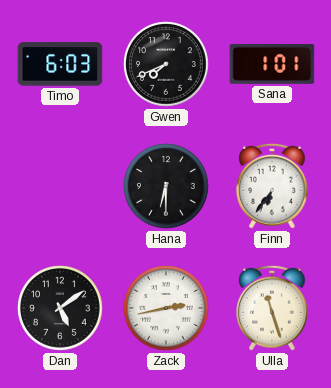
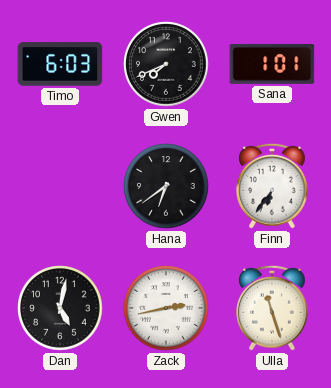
Hana: 6:30 -> 6:39
Dan: 5:09 -> 5:02
